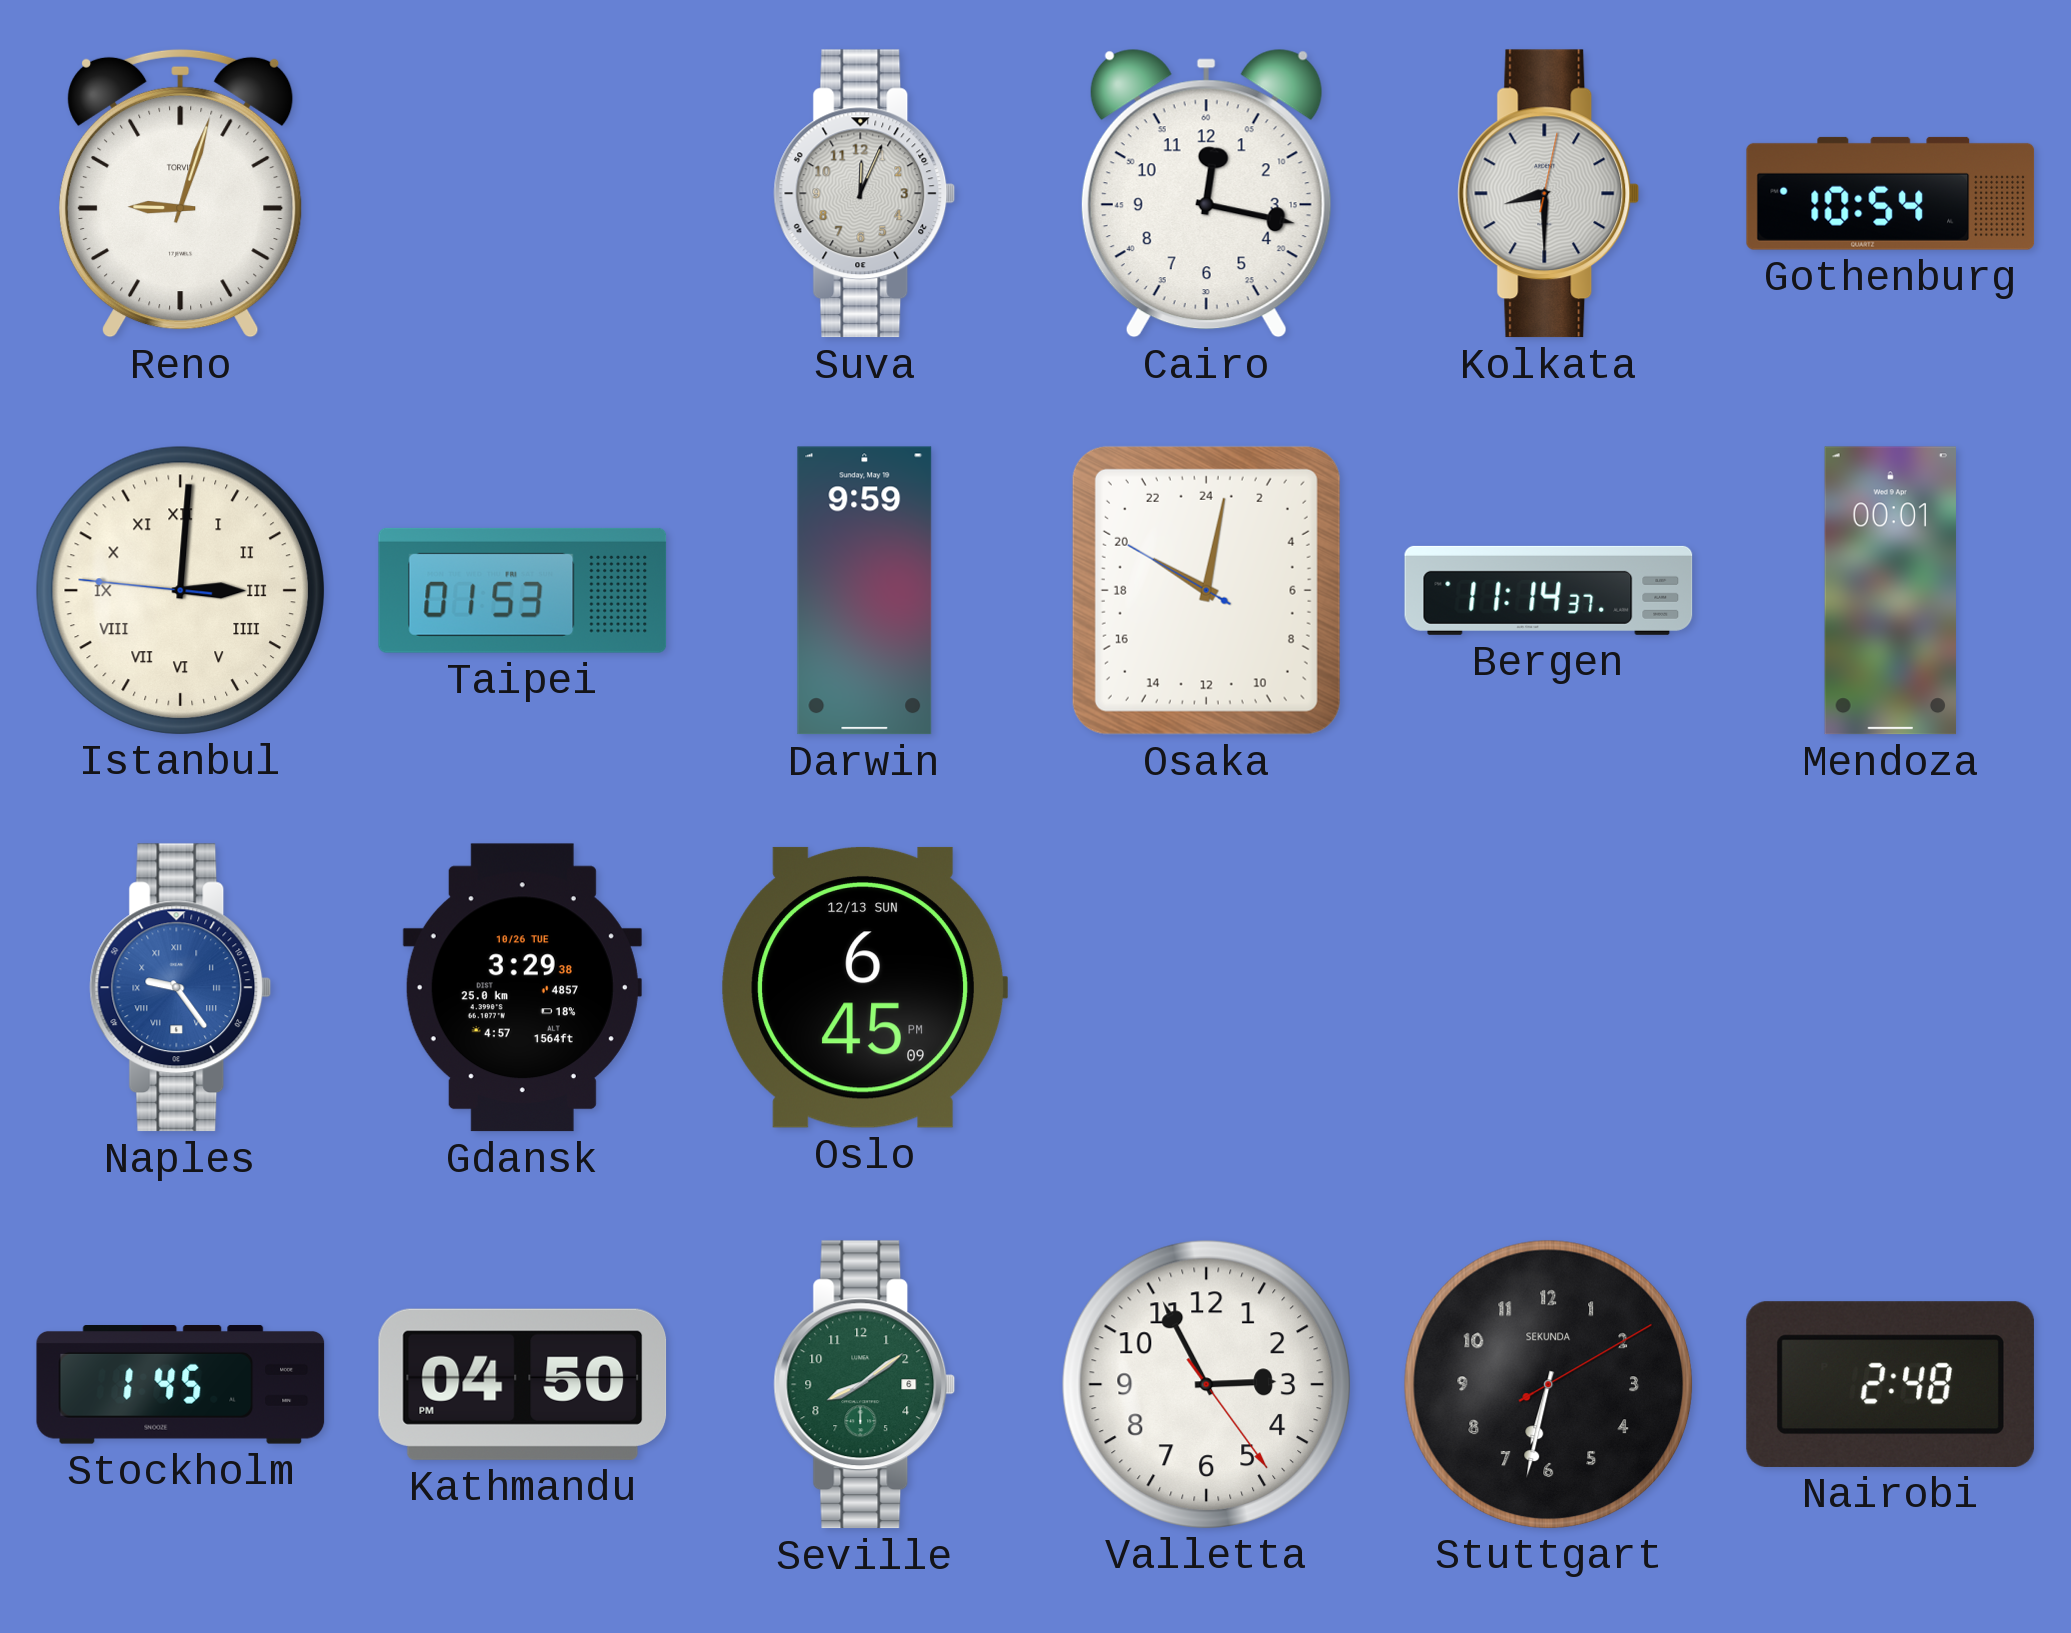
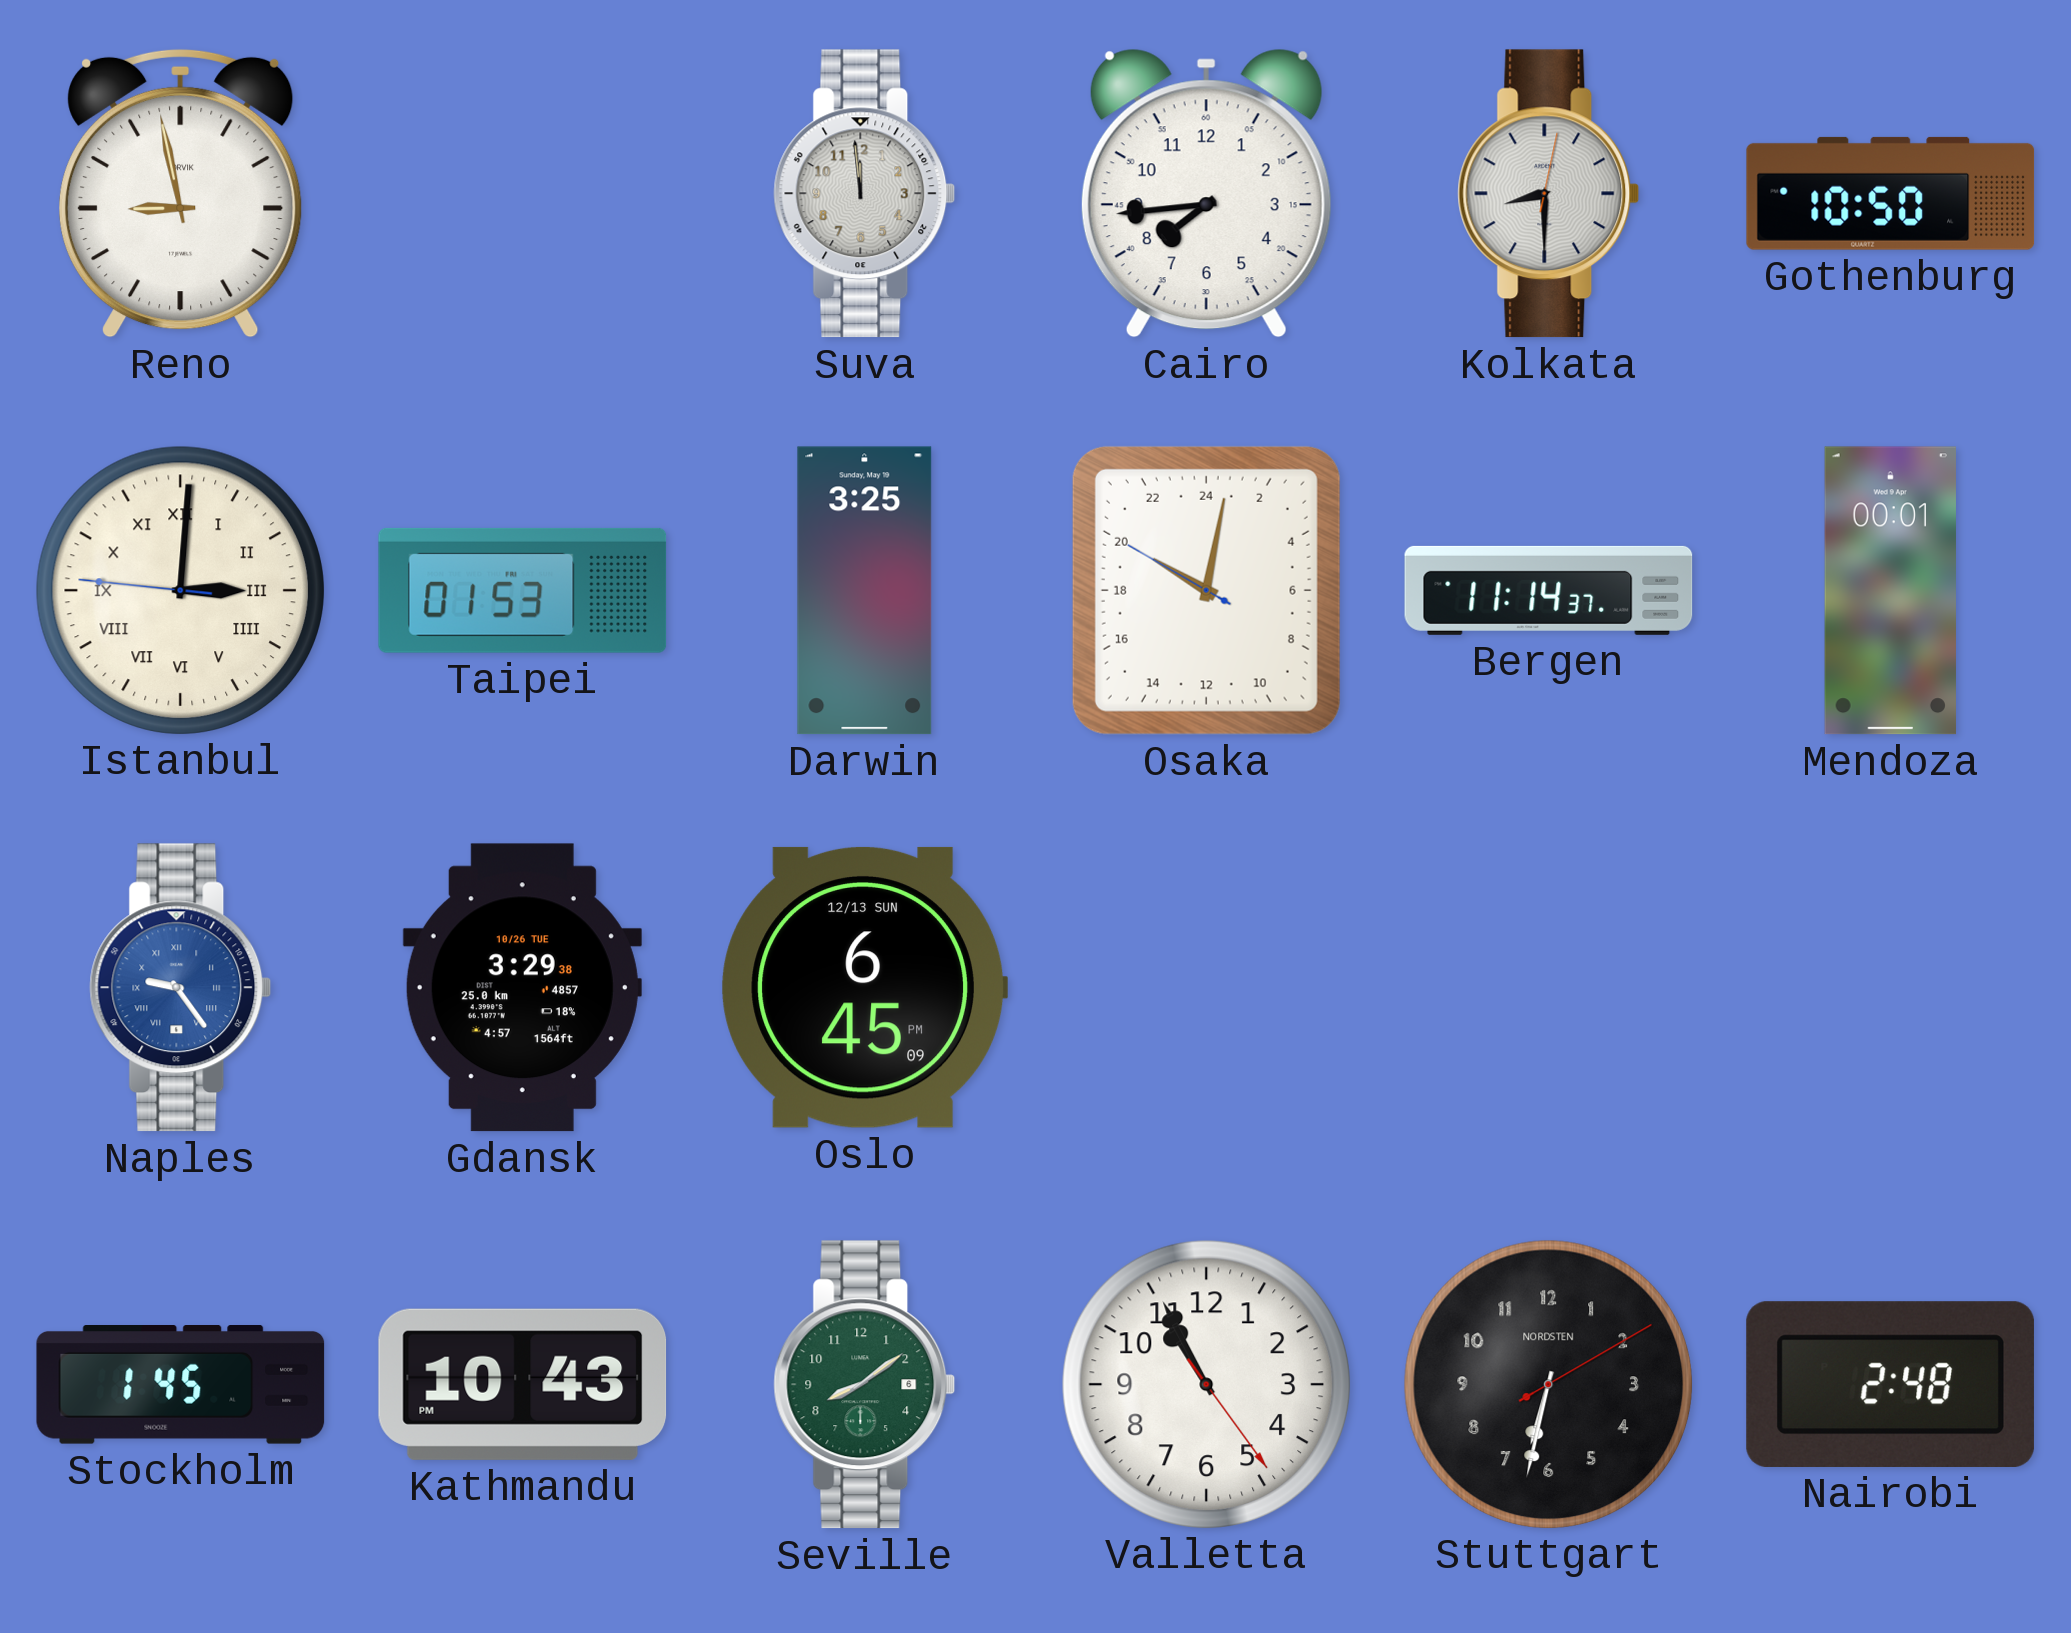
Reno: 9:03 -> 8:58
Suva: 12:04 -> 11:59
Cairo: 12:17 -> 7:44
Gothenburg: 10:54 -> 10:50
Darwin: 9:59 -> 3:25
Kathmandu: 04:50 -> 10:43
Valletta: 2:55 -> 10:55
Stuttgart brand: SEKUNDA -> NORDSTEN
